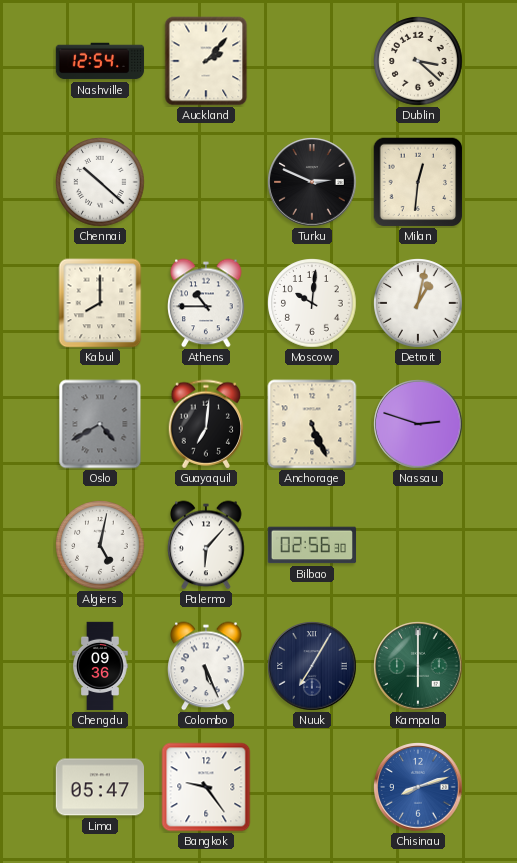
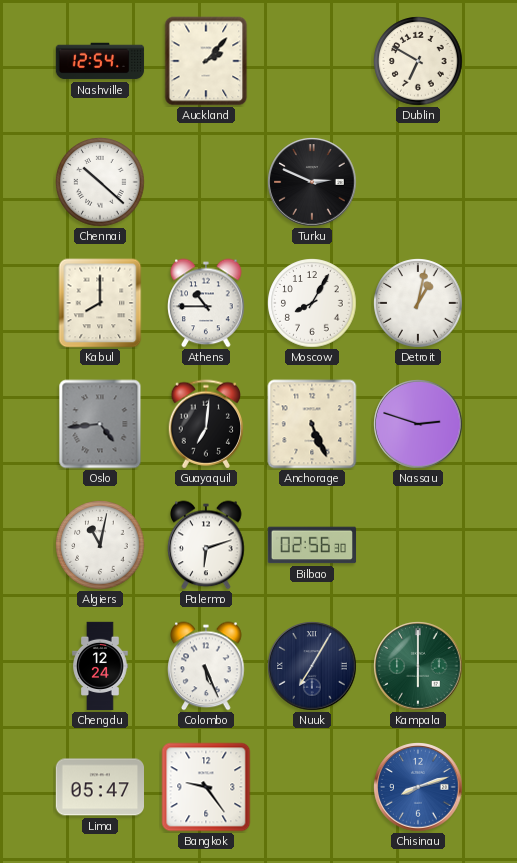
Dublin: 3:22 -> 6:50
Milan: 12:31 -> none
Moscow: 10:01 -> 8:05
Oslo: 4:40 -> 4:44
Algiers: 5:02 -> 11:02
Palermo: 6:07 -> 6:12
Chengdu: 09:36 -> 12:24
